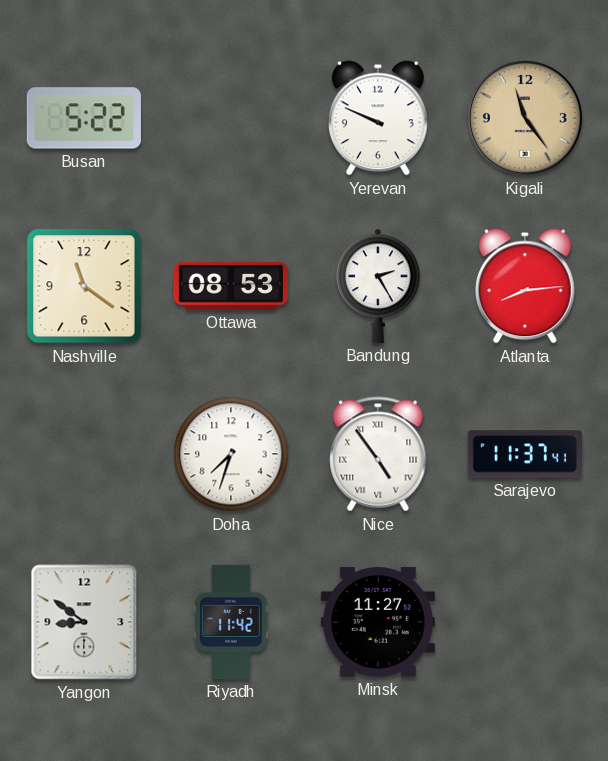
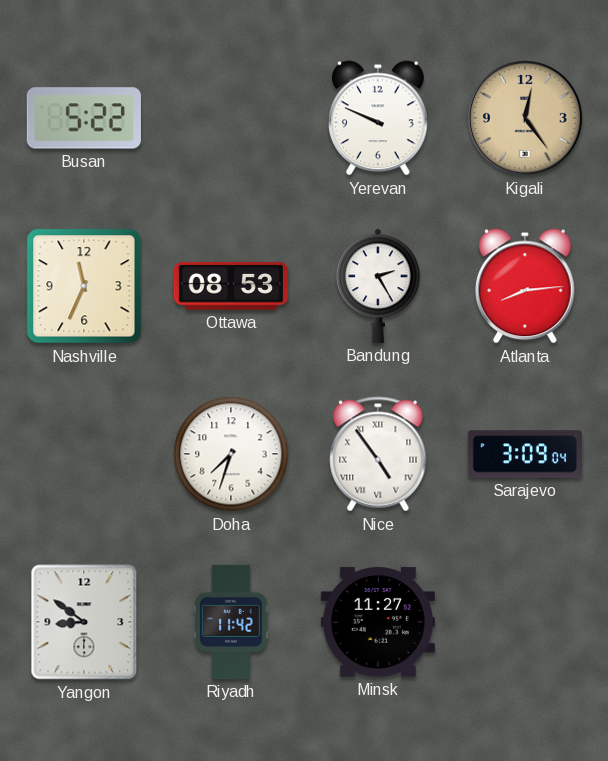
Kigali: 11:24 -> 12:24
Nashville: 11:21 -> 11:34
Sarajevo: 11:37 -> 3:09
